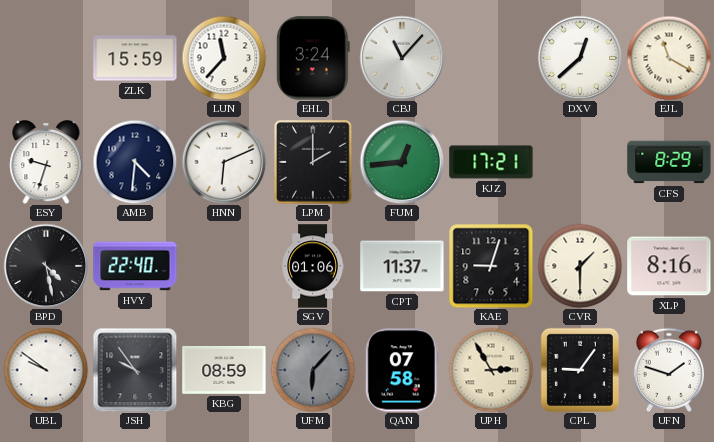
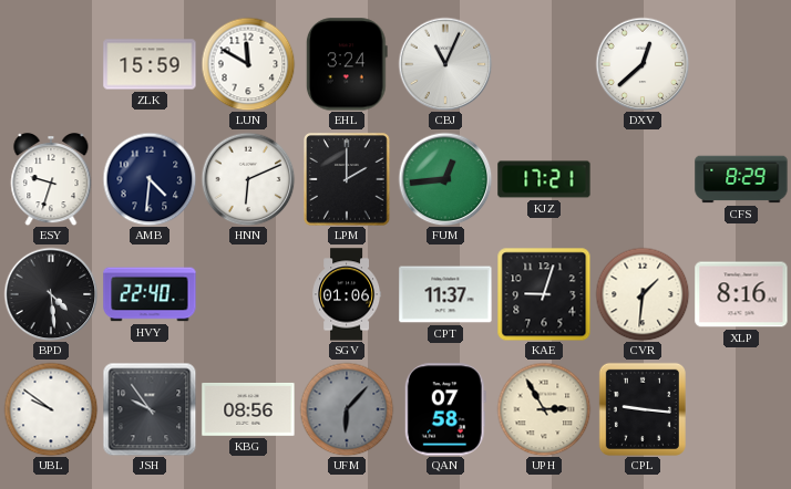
LUN: 11:37 -> 11:50
CBJ: 11:07 -> 11:04
EJL: 11:20 -> none
BPD: 4:28 -> 4:29
CVR: 1:30 -> 1:31
KBG: 08:59 -> 08:56
CPL: 9:06 -> 9:16
UFN: 1:48 -> none
